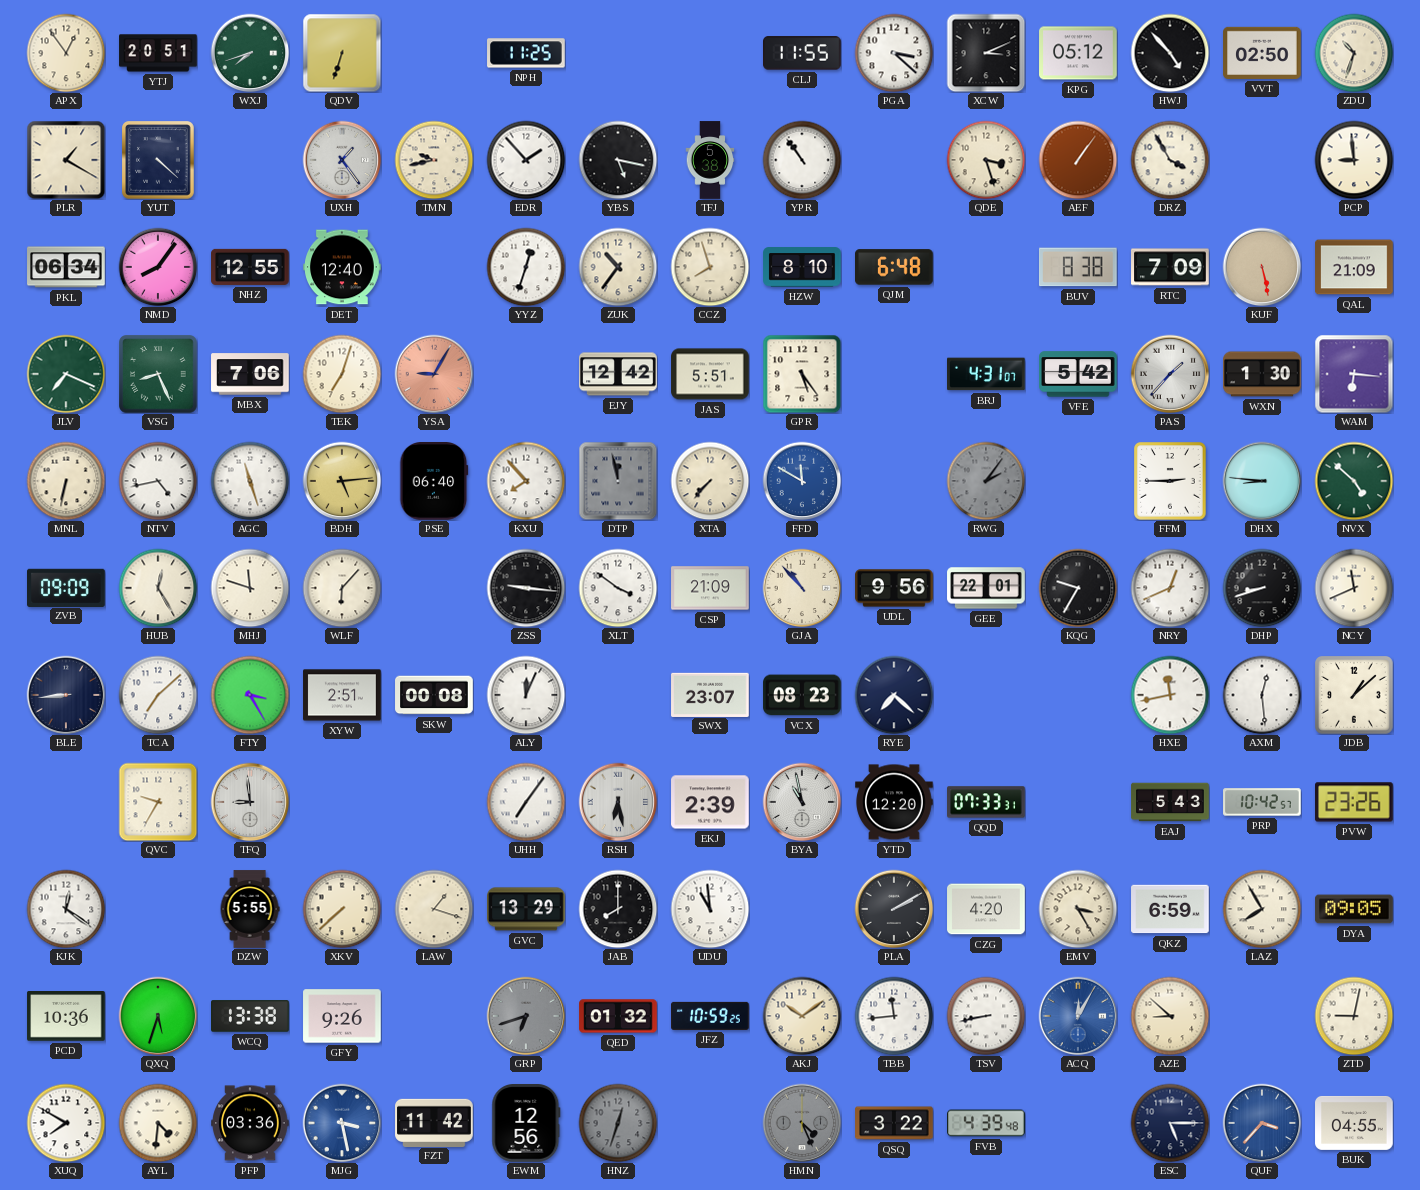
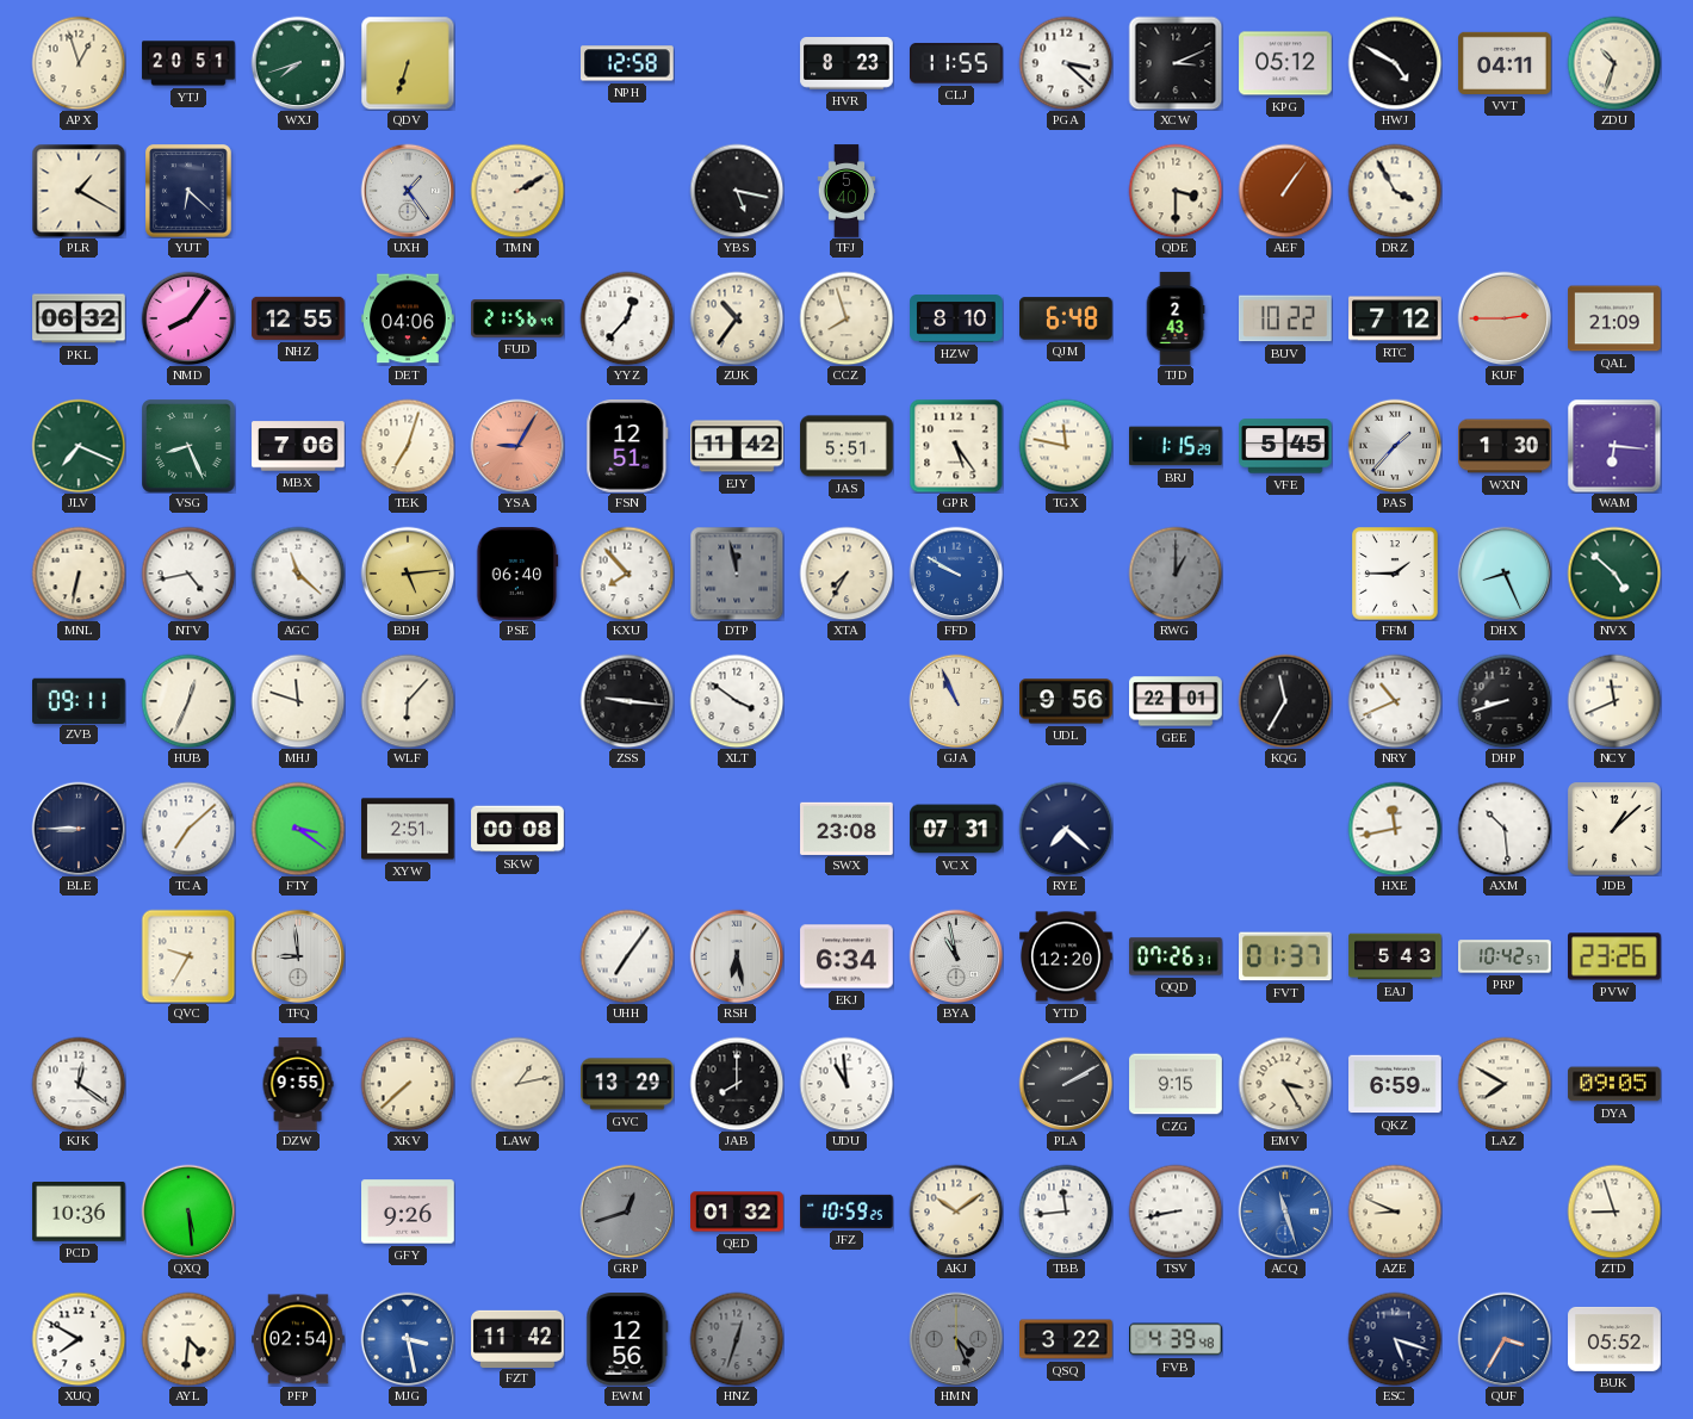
APX: 12:54 -> 12:57
NPH: 11:25 -> 12:58
HVR: none -> 8:23
HWJ: 4:53 -> 4:50
VVT: 02:50 -> 04:11
YUT: 4:22 -> 6:22
TMN: 9:43 -> 2:10
EDR: 1:53 -> none
TFJ: 5:38 -> 5:40
YPR: 10:54 -> none
QDE: 3:27 -> 3:30
PCP: 8:59 -> none
PKL: 06:34 -> 06:32
DET: 12:40 -> 04:06
FUD: none -> 21:56
YYZ: 12:33 -> 12:37
TJD: none -> 2:43
BUV: 8:38 -> 10:22
RTC: 7:09 -> 7:12
KUF: 5:28 -> 2:45
FSN: none -> 12:51
EJY: 12:42 -> 11:42
TGX: none -> 11:47
BRJ: 4:31 -> 1:15
VFE: 5:42 -> 5:45
AGC: 11:27 -> 11:22
XTA: 7:37 -> 7:35
FFD: 11:50 -> 9:50
RWG: 2:06 -> 1:00
FFM: 2:45 -> 1:45
DHX: 8:46 -> 8:26
ZVB: 09:09 -> 09:11
HUB: 12:25 -> 12:34
CSP: 21:09 -> none
GJA: 10:53 -> 10:56
KQG: 9:35 -> 11:35
NRY: 12:41 -> 10:41
BLE: 8:44 -> 8:45
FTY: 3:25 -> 3:21
ALY: 12:04 -> none
SWX: 23:07 -> 23:08
VCX: 08:23 -> 07:31
AXM: 12:29 -> 10:29
EKJ: 2:39 -> 6:34
QQD: 07:33 -> 07:26
FVT: none -> 01:37
DZW: 5:55 -> 9:55
LAW: 1:18 -> 1:13
CZG: 4:20 -> 9:15
LAZ: 7:55 -> 7:50
QXQ: 5:33 -> 5:29
WCQ: 13:38 -> none
GRP: 6:42 -> 12:42
ACQ: 12:05 -> 11:27
AZE: 8:52 -> 8:49
ZTD: 9:02 -> 8:57
PFP: 03:36 -> 02:54
ESC: 5:15 -> 5:18
QUF: 3:37 -> 3:35
BUK: 04:55 -> 05:52
